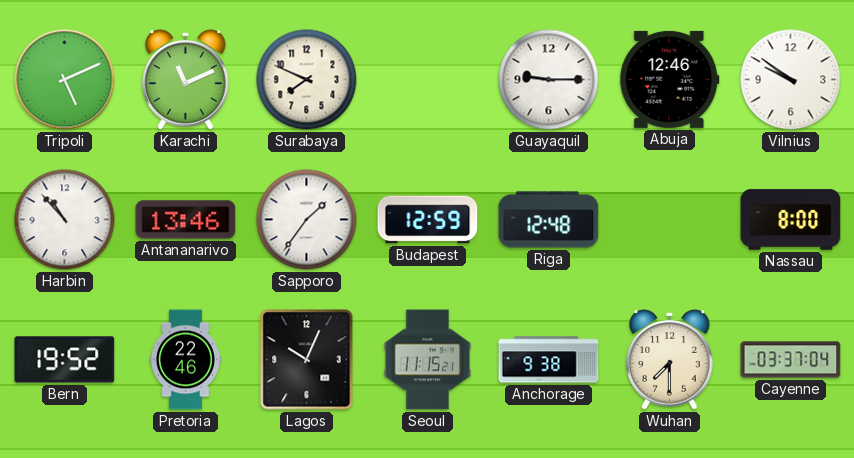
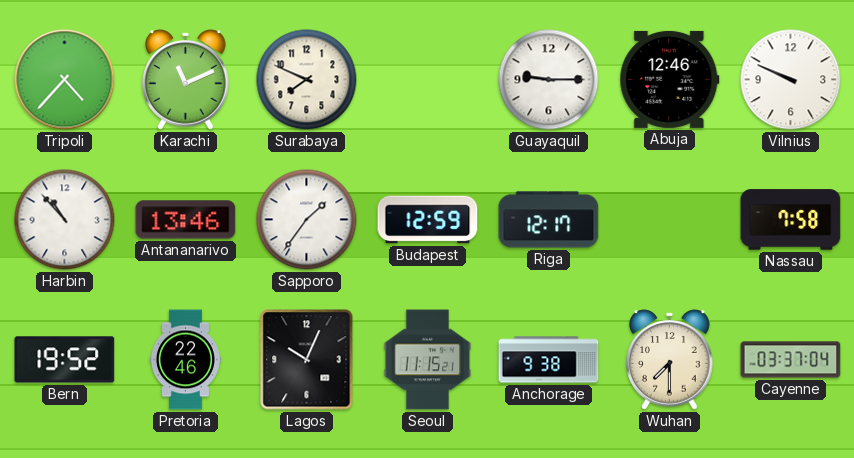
Tripoli: 5:11 -> 4:37
Vilnius: 9:51 -> 9:49
Riga: 12:48 -> 12:17
Nassau: 8:00 -> 7:58
